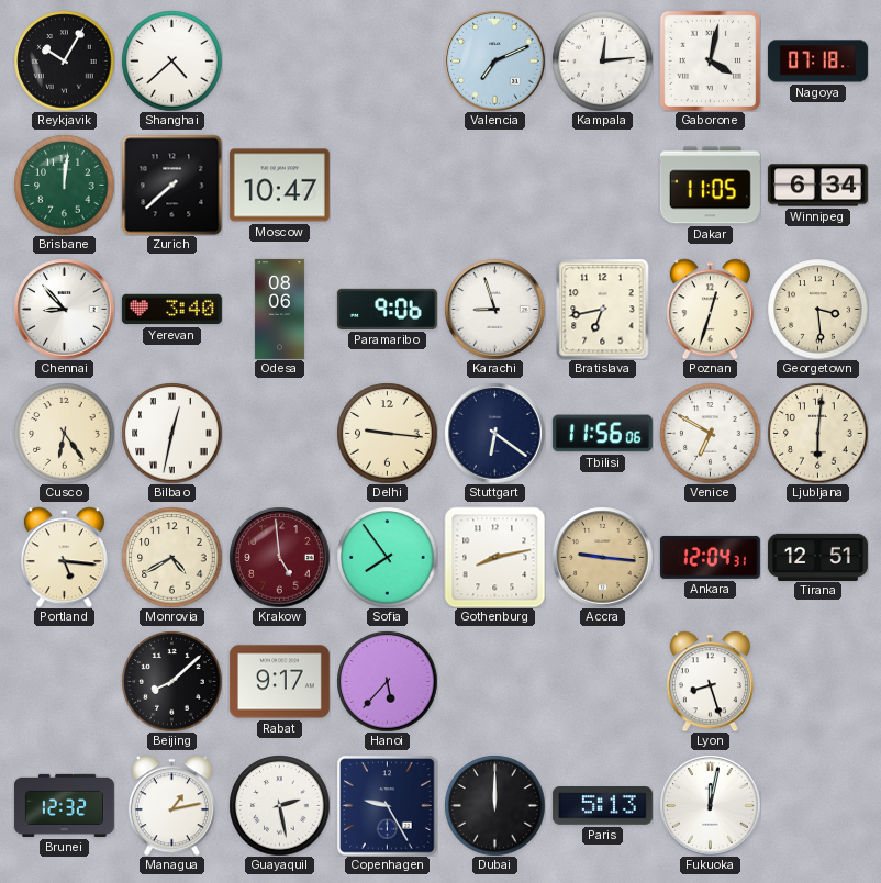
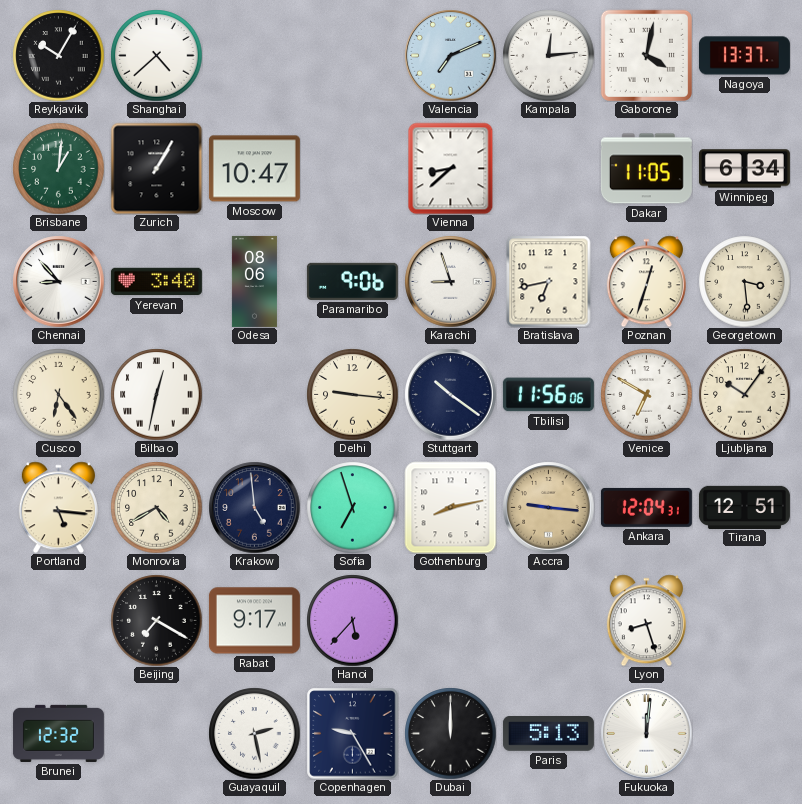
Nagoya: 07:18 -> 13:37
Brisbane: 12:01 -> 1:01
Zurich: 7:38 -> 1:05
Vienna: none -> 8:38
Stuttgart: 6:21 -> 10:21
Ljubljana: 6:01 -> 10:06
Krakow dial: burgundy -> navy
Sofia: 7:54 -> 6:57
Beijing: 8:08 -> 7:20
Managua: 1:13 -> none
Fukuoka: 12:02 -> 12:01
